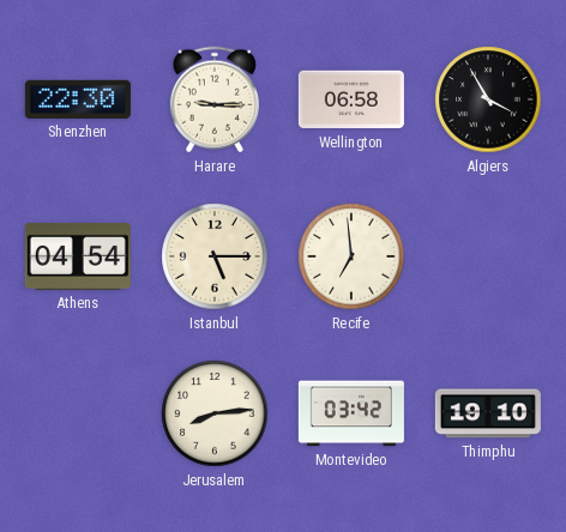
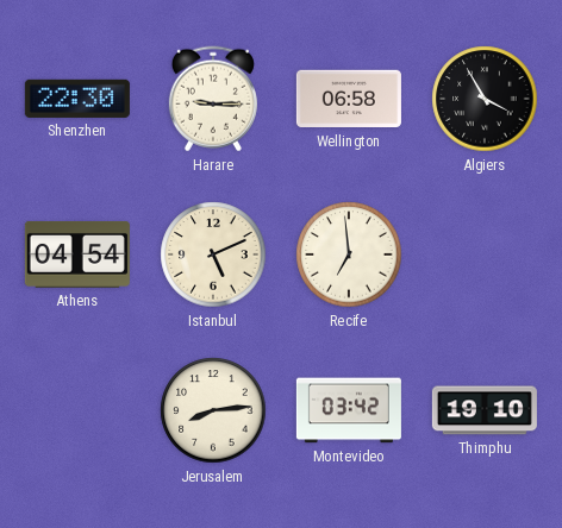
Istanbul: 5:15 -> 5:11
